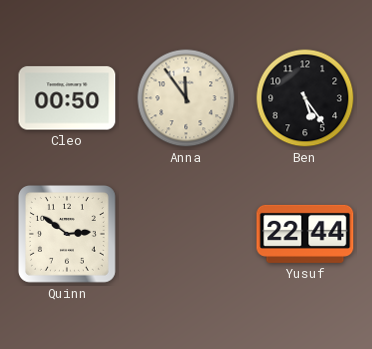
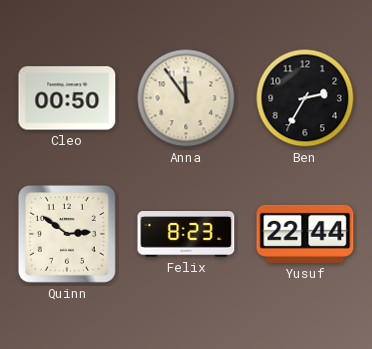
Ben: 5:24 -> 2:35
Felix: none -> 8:23
